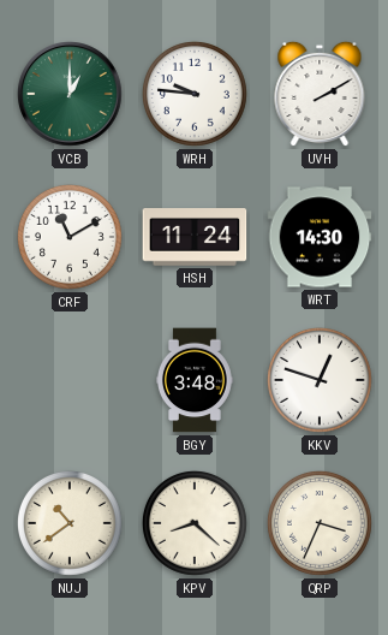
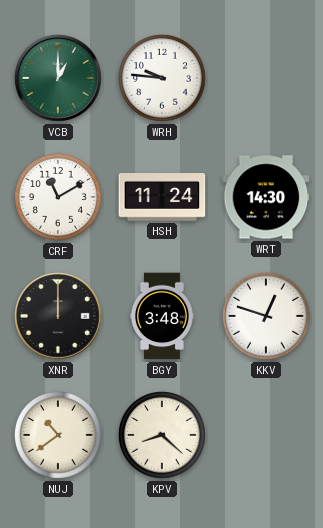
UVH: 2:10 -> none
XNR: none -> 12:00
QRP: 3:34 -> none
